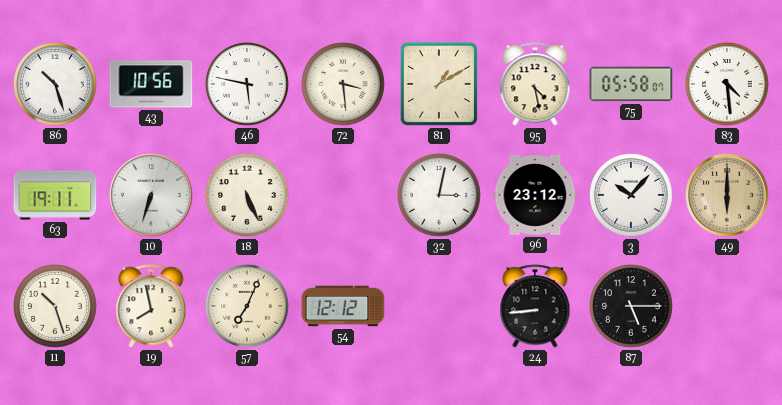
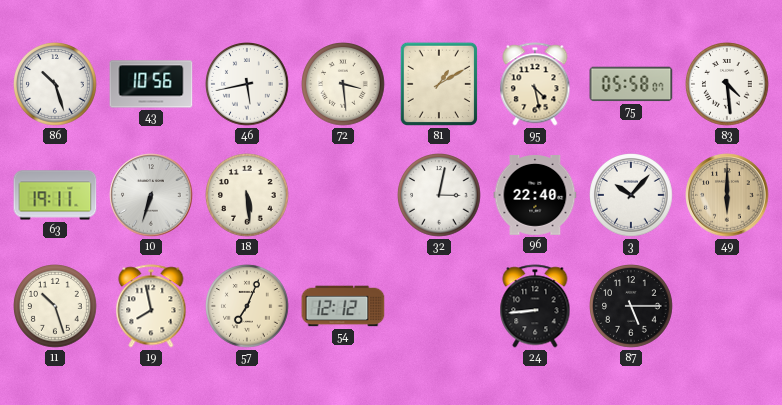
46: 5:47 -> 5:43
18: 5:26 -> 5:29
96: 23:12 -> 22:40
